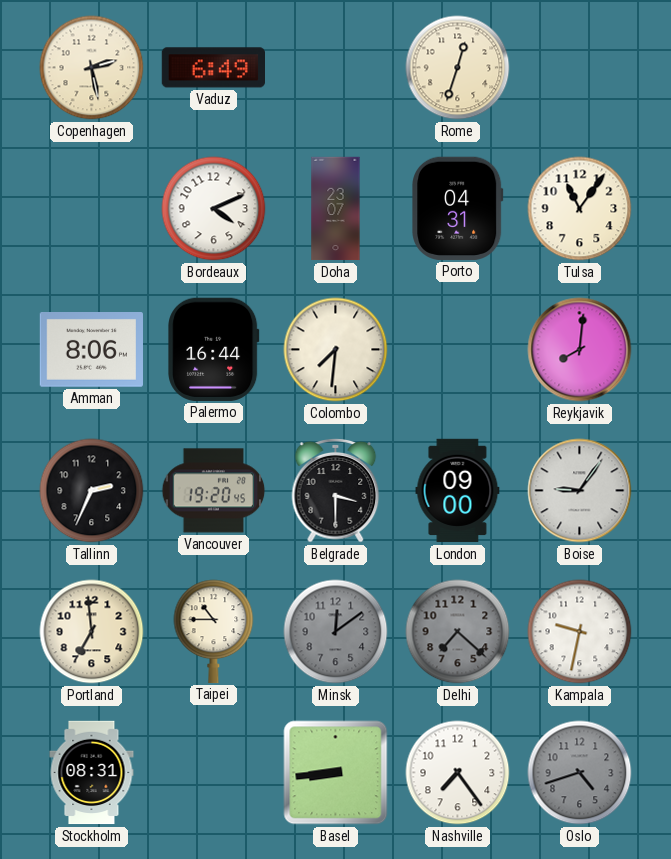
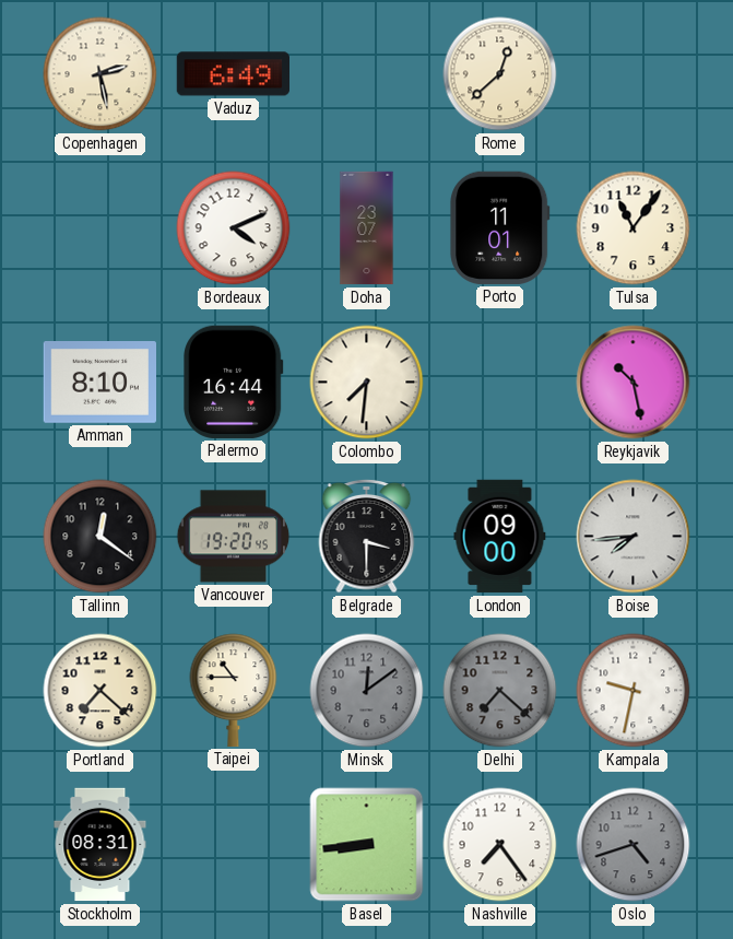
Rome: 12:33 -> 12:38
Porto: 04:31 -> 11:01
Amman: 8:06 -> 8:10
Reykjavik: 8:01 -> 10:28
Tallinn: 2:34 -> 12:21
Boise: 9:06 -> 7:44
Portland: 6:59 -> 7:22
